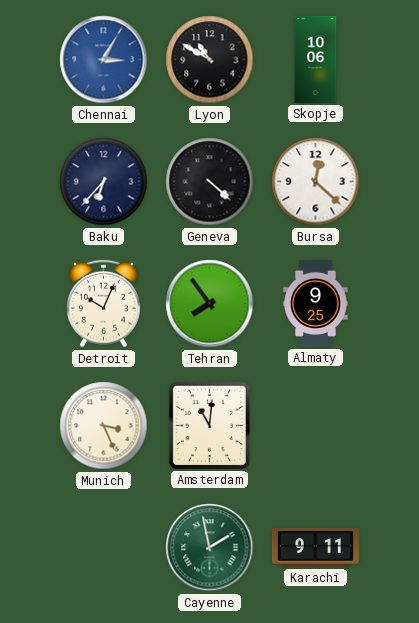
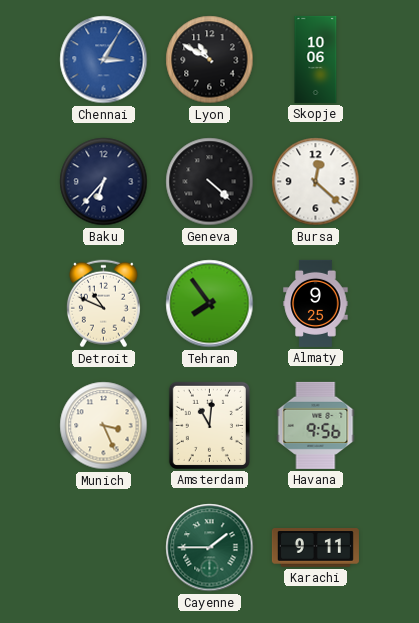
Detroit: 10:04 -> 10:49
Havana: none -> 9:56
Cayenne: 1:58 -> 1:45
